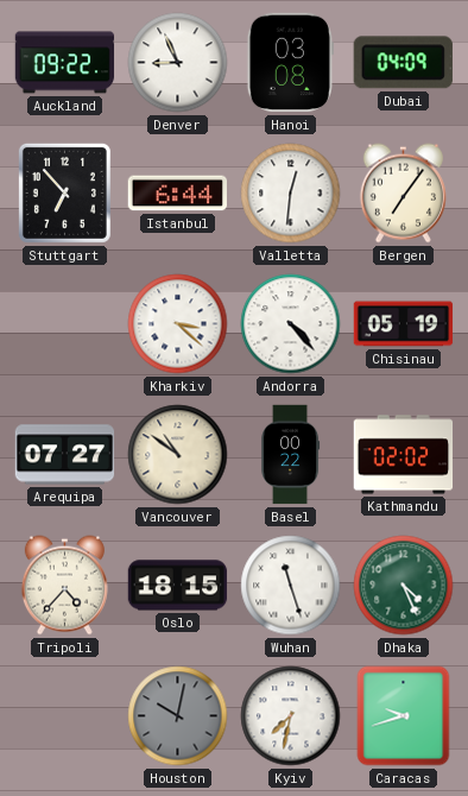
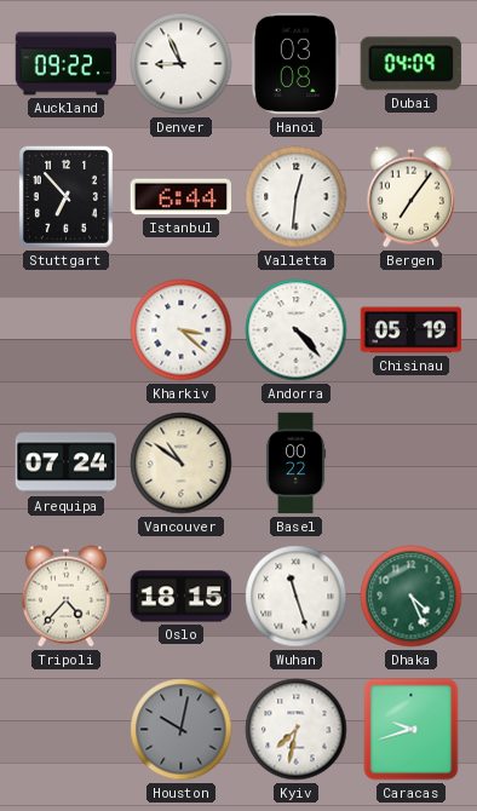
Arequipa: 07:27 -> 07:24
Kathmandu: 02:02 -> none
